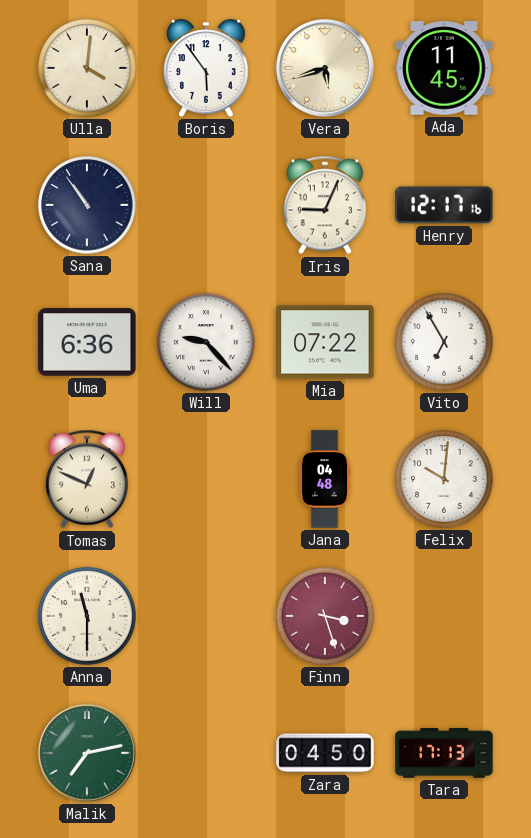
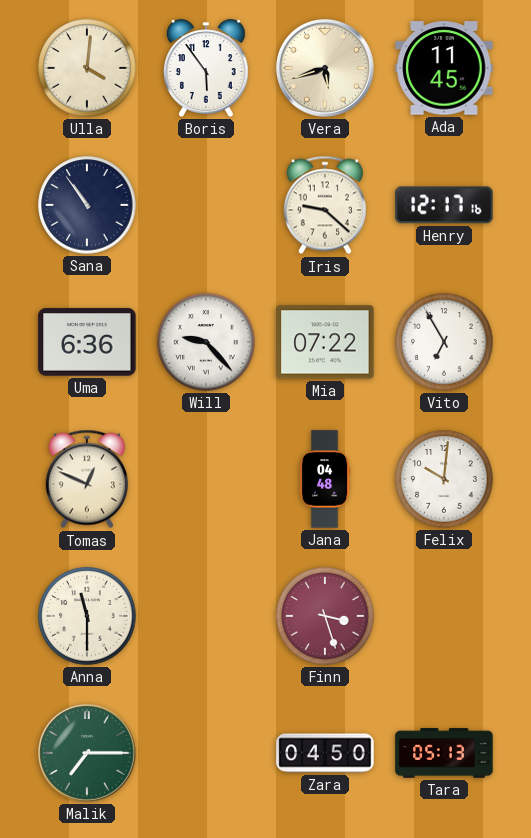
Iris: 9:04 -> 9:22
Malik: 7:13 -> 7:15
Tara: 17:13 -> 05:13
